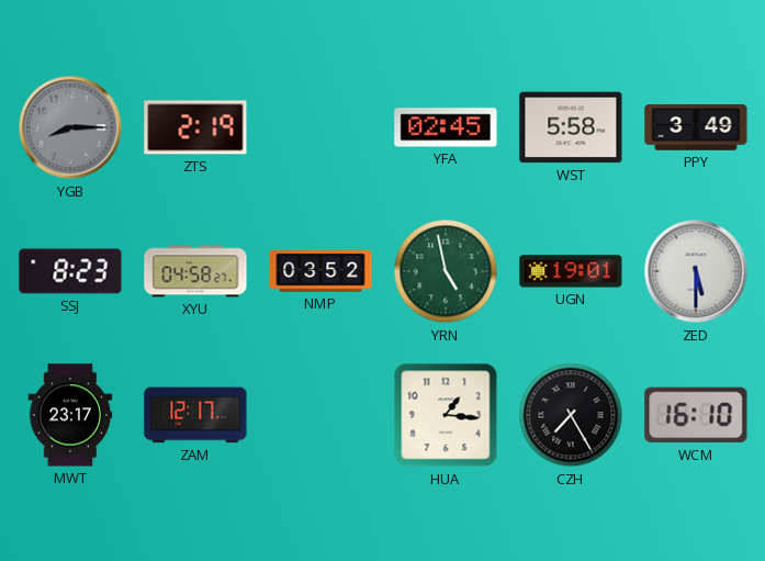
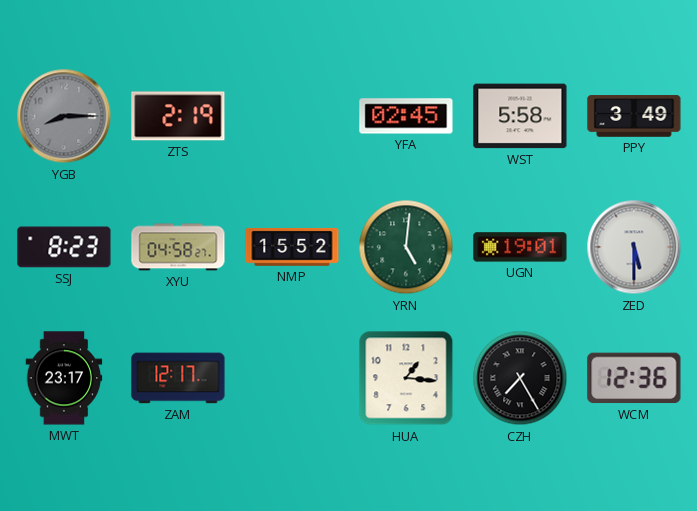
NMP: 03:52 -> 15:52
YRN: 4:58 -> 5:01
WCM: 16:10 -> 12:36
